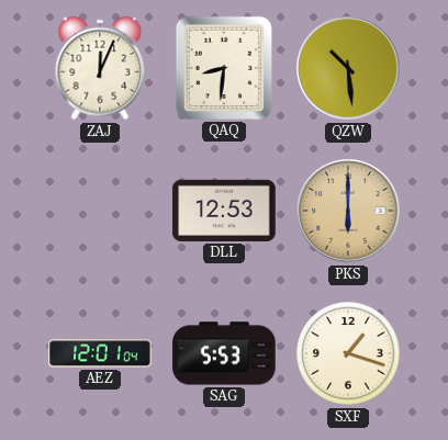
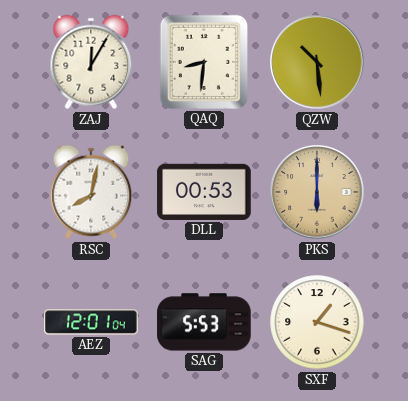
ZAJ: 12:04 -> 12:05
RSC: none -> 8:02
DLL: 12:53 -> 00:53
